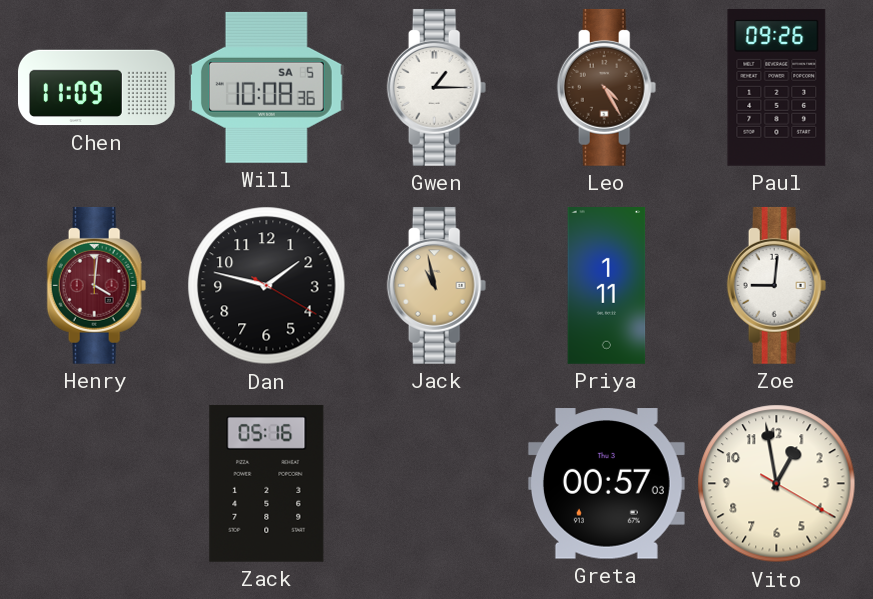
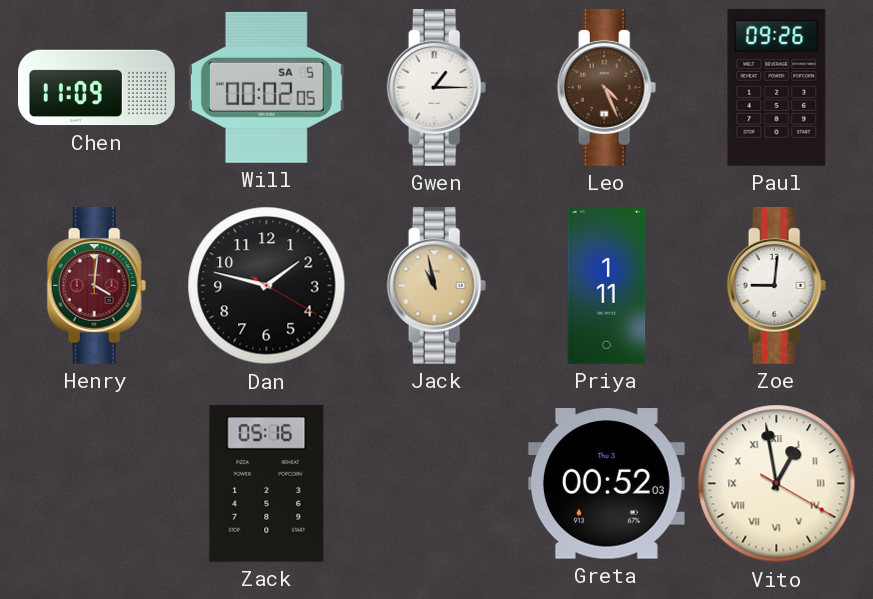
Will: 10:08 -> 00:02
Leo: 4:25 -> 4:26
Greta: 00:57 -> 00:52
Vito numerals: Arabic -> Roman
